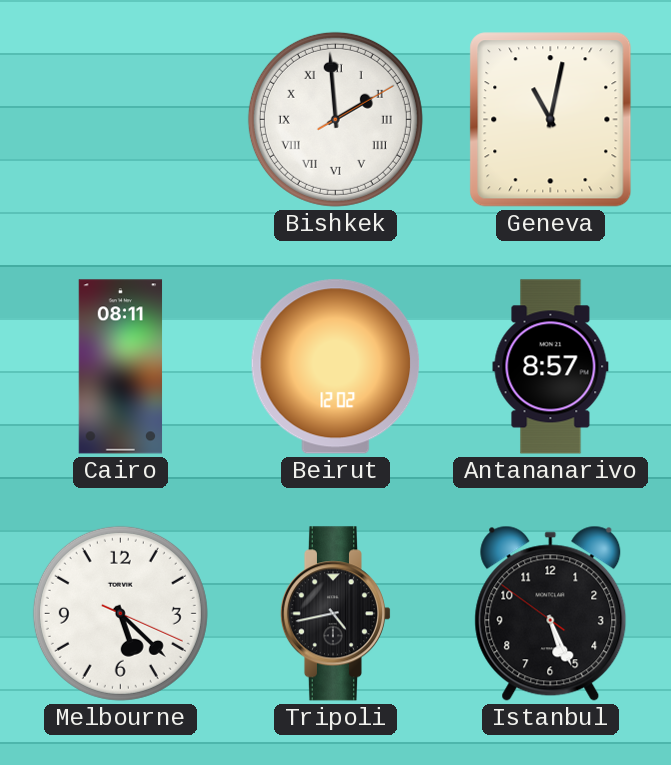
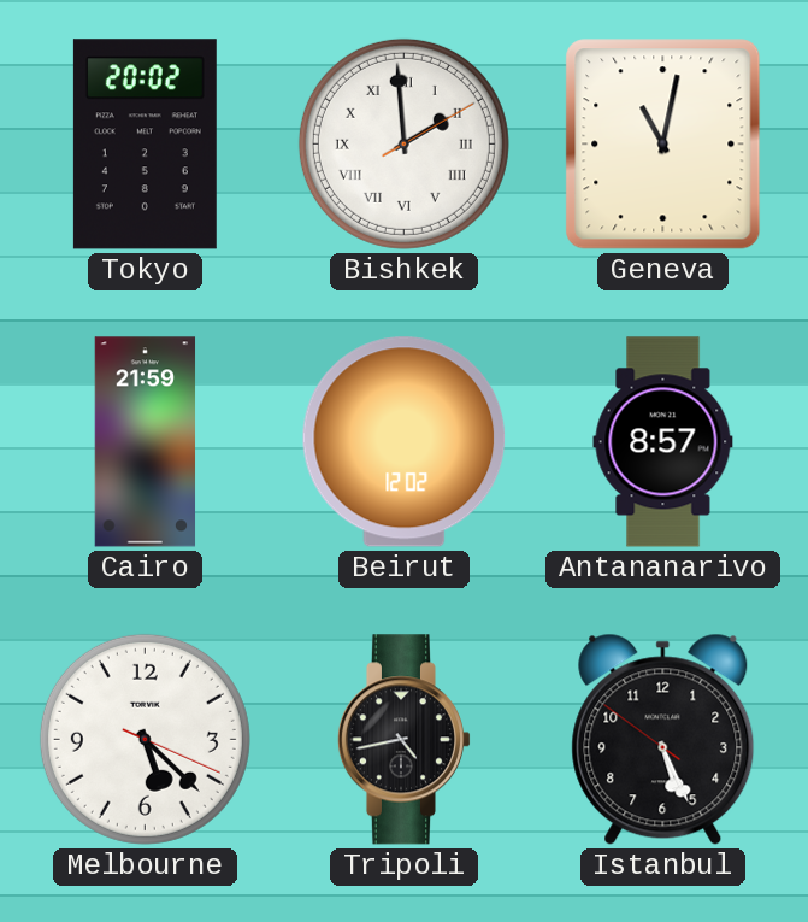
Tokyo: none -> 20:02
Cairo: 08:11 -> 21:59
